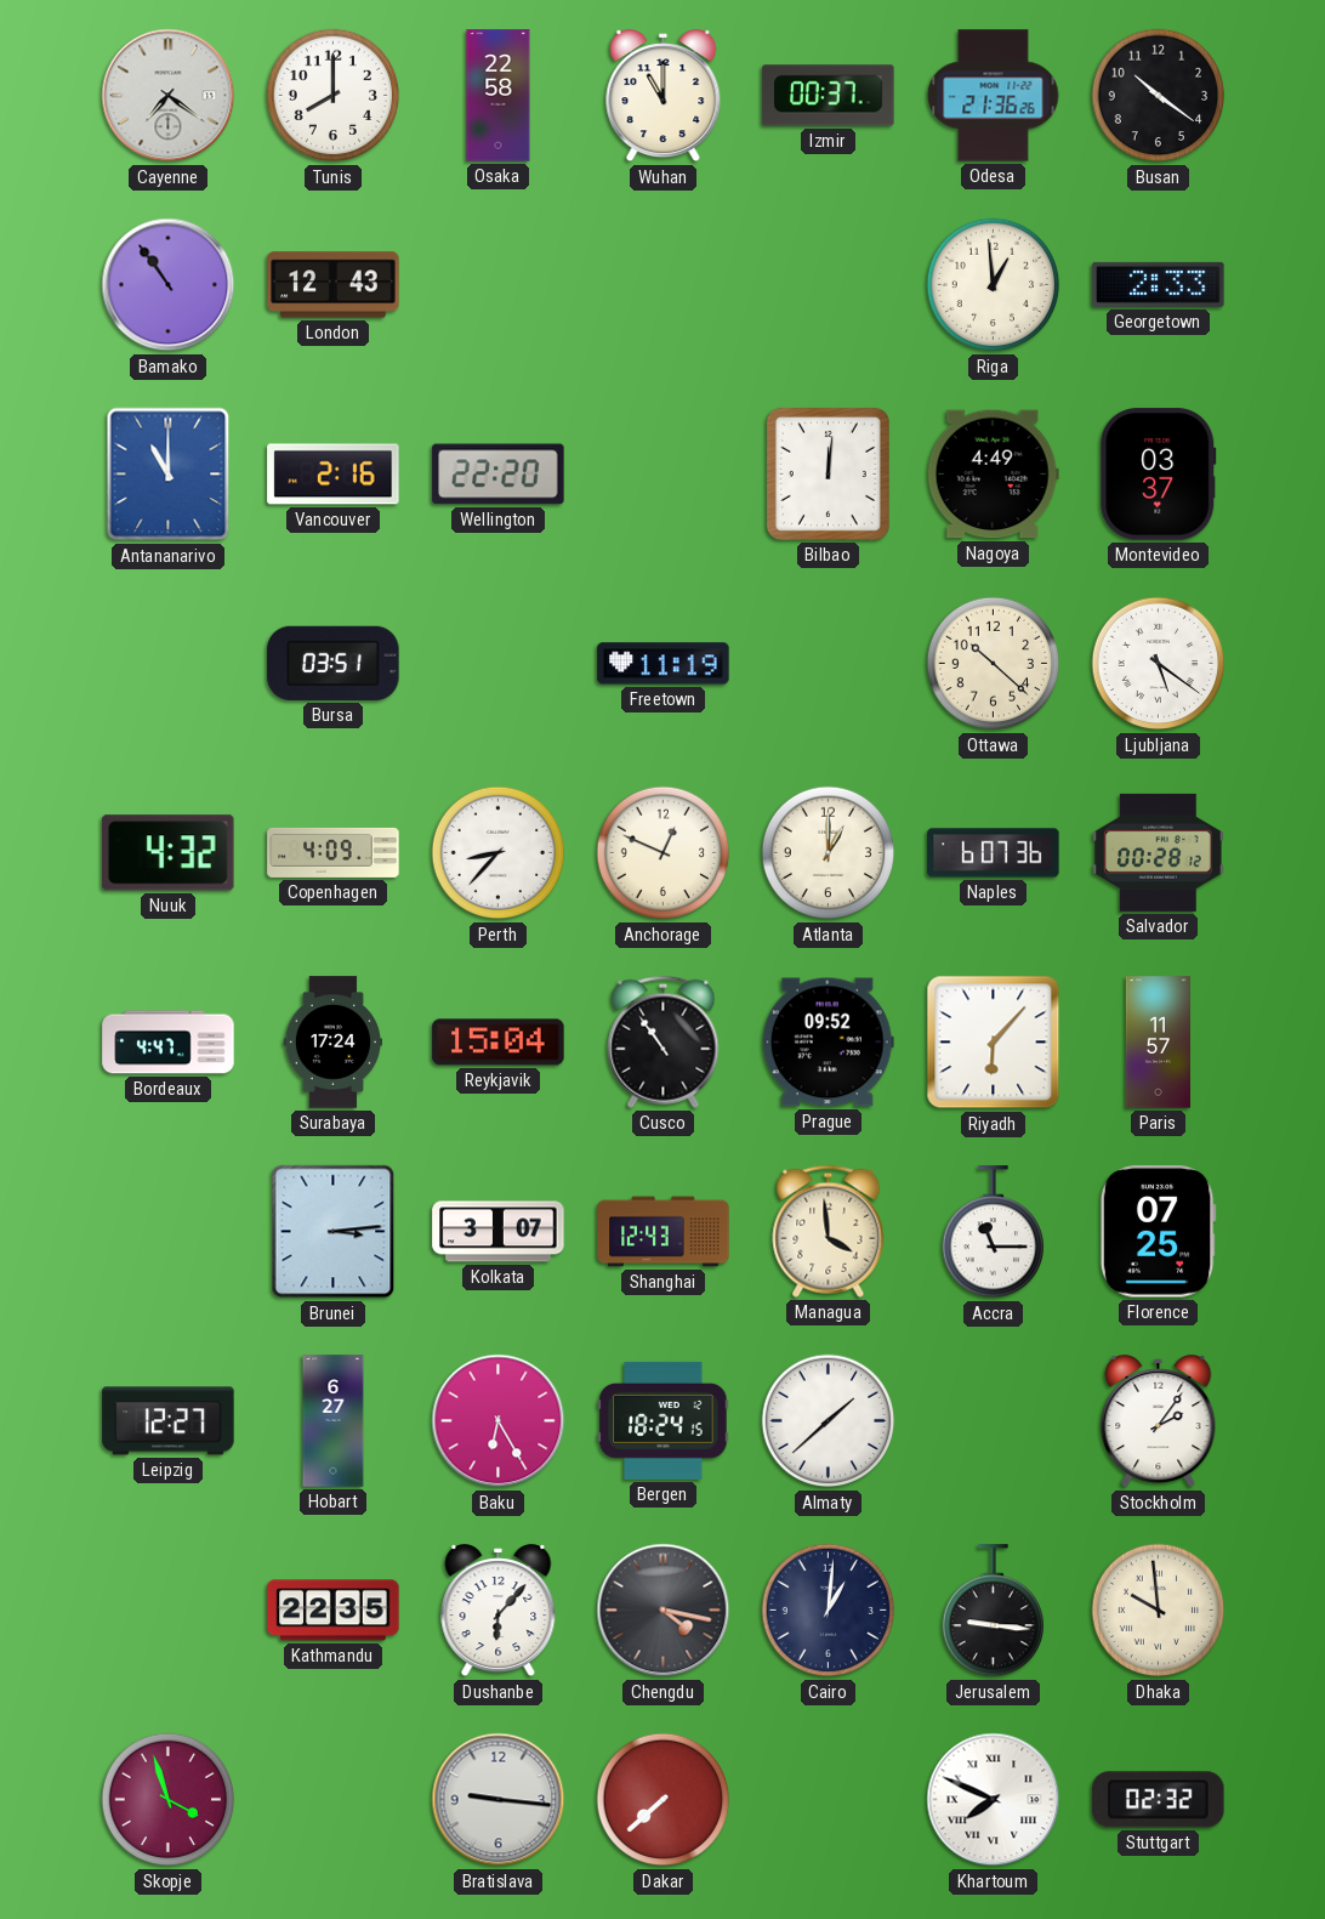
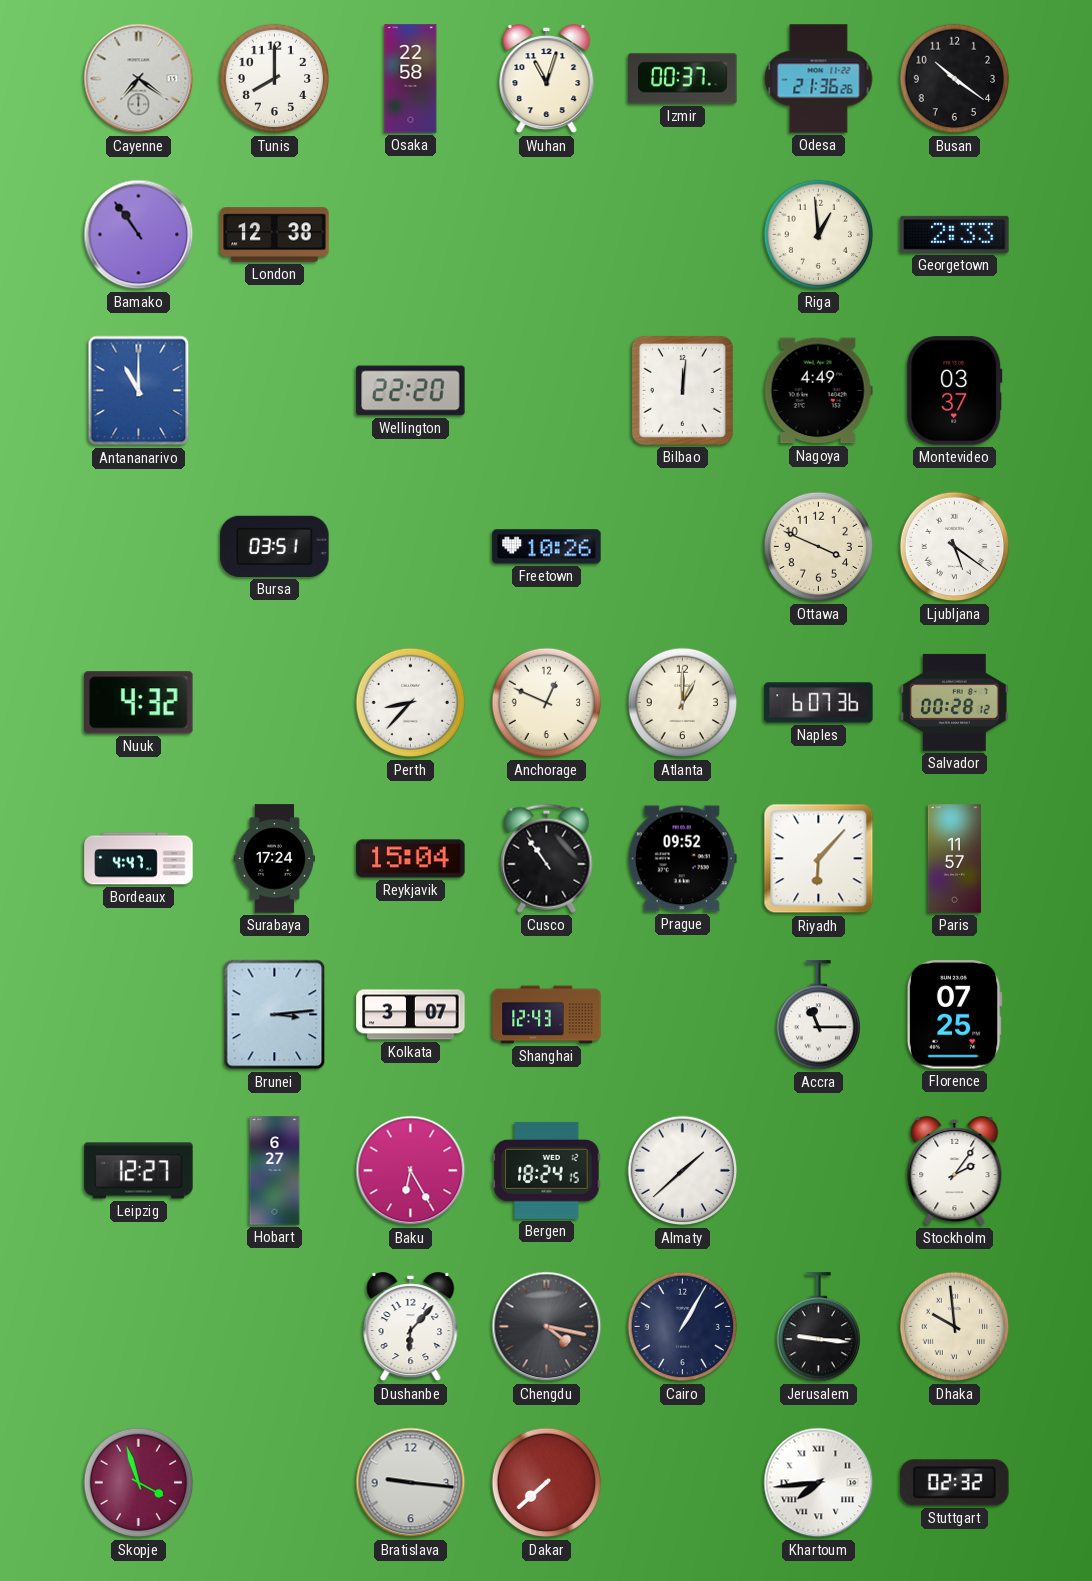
Wuhan: 11:00 -> 11:03
London: 12:43 -> 12:38
Vancouver: 2:16 -> none
Freetown: 11:19 -> 10:26
Ottawa: 10:22 -> 3:49
Copenhagen: 4:09 -> none
Managua: 3:59 -> none
Kathmandu: 22:35 -> none
Cairo: 1:01 -> 1:05
Khartoum: 7:49 -> 7:44
